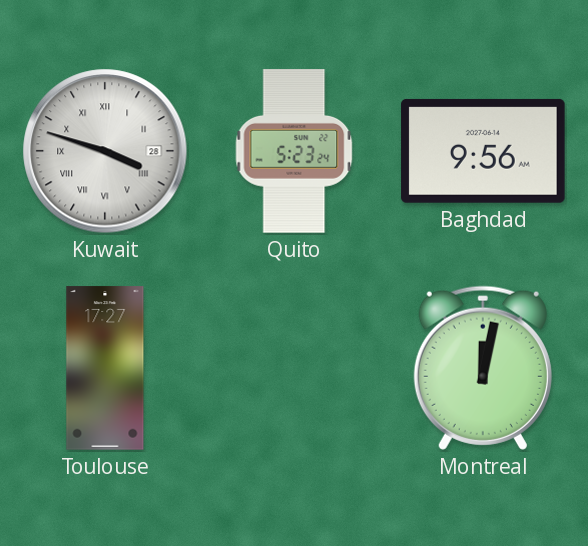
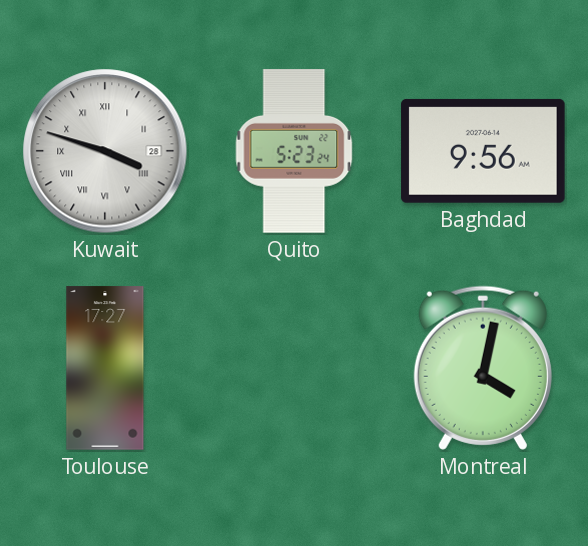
Montreal: 12:02 -> 4:02
